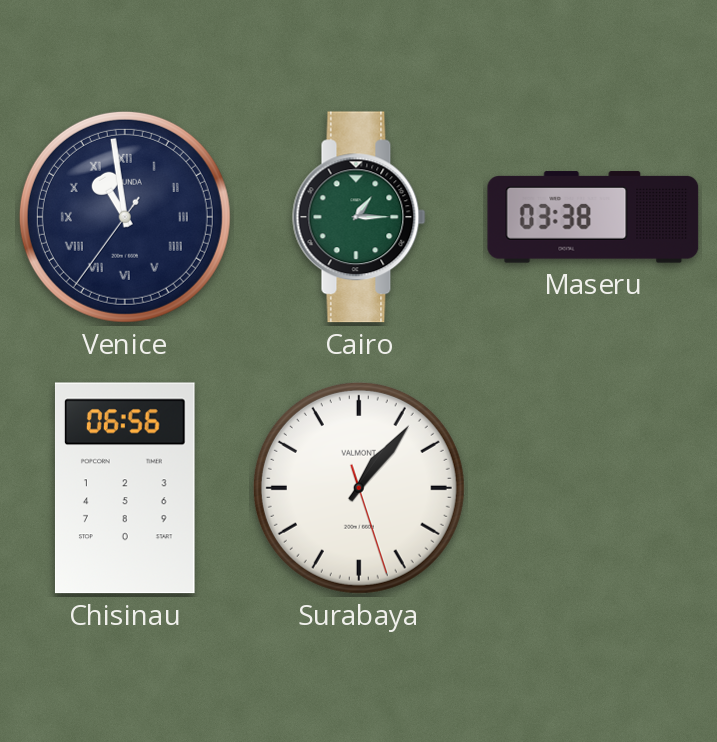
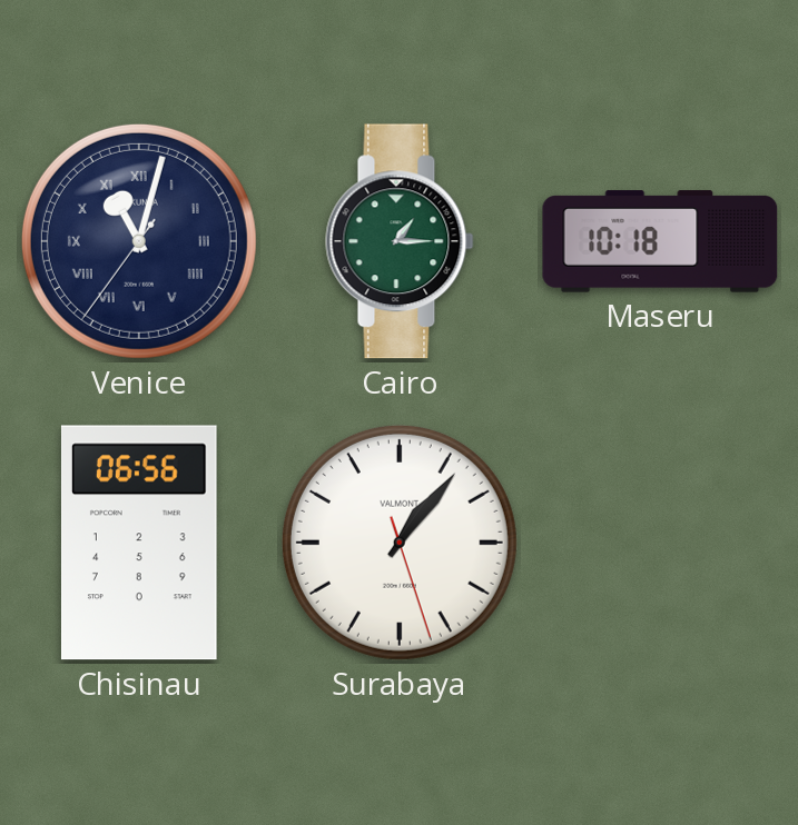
Venice: 10:58 -> 11:02
Maseru: 03:38 -> 10:18
